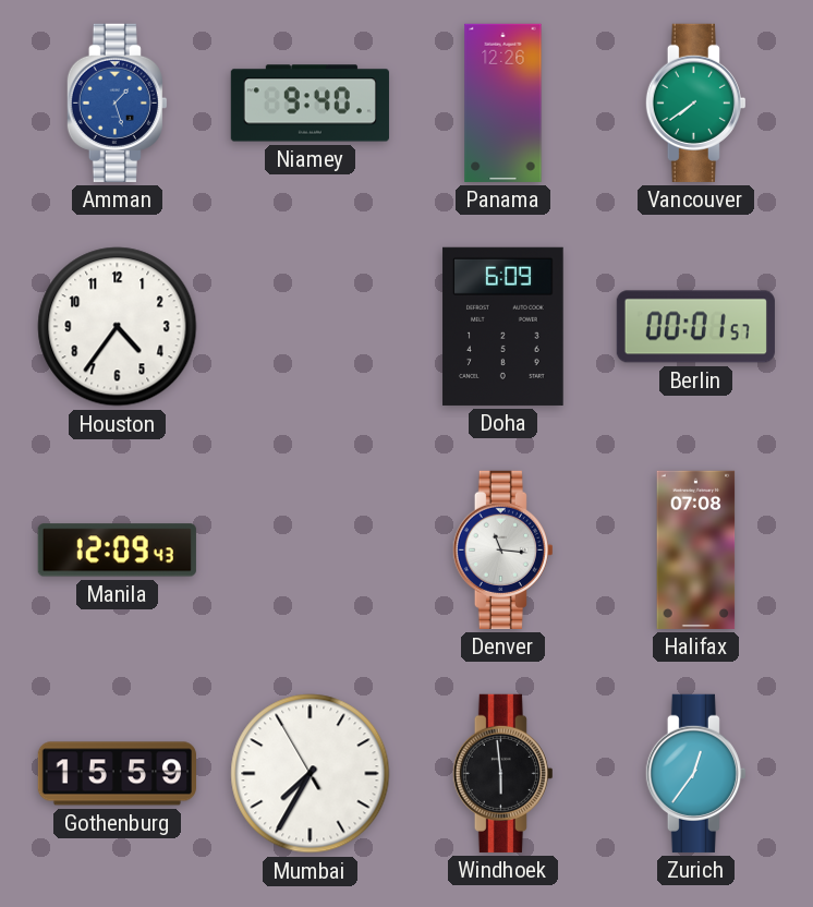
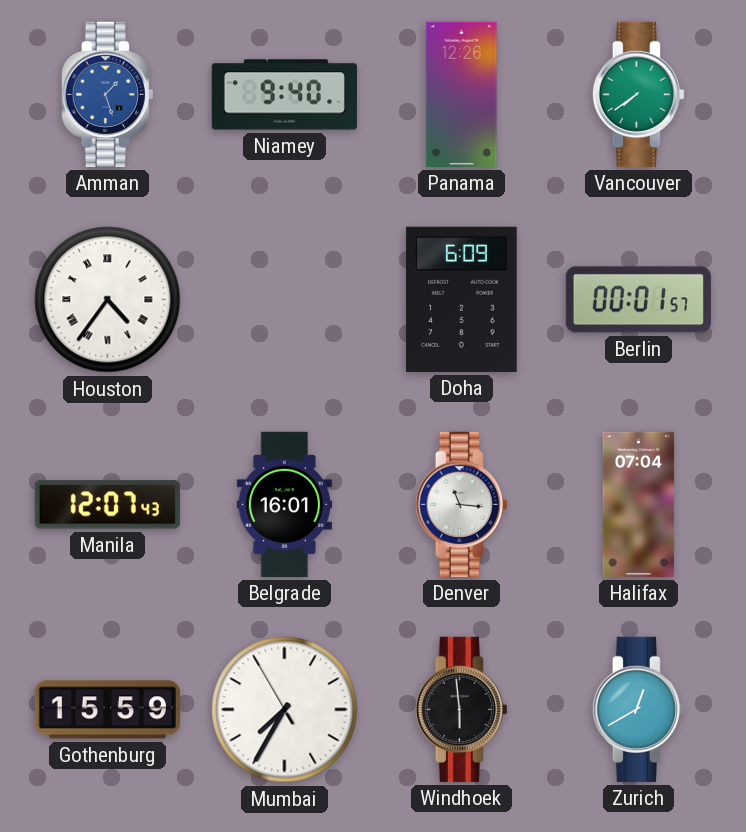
Houston numerals: Arabic -> Roman
Manila: 12:09 -> 12:07
Belgrade: none -> 16:01
Halifax: 07:08 -> 07:04
Zurich: 12:36 -> 12:40
